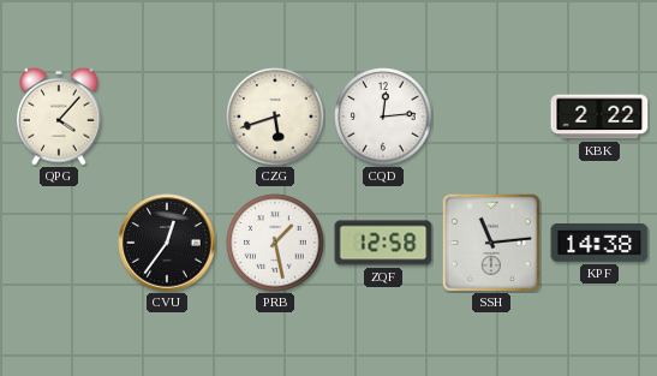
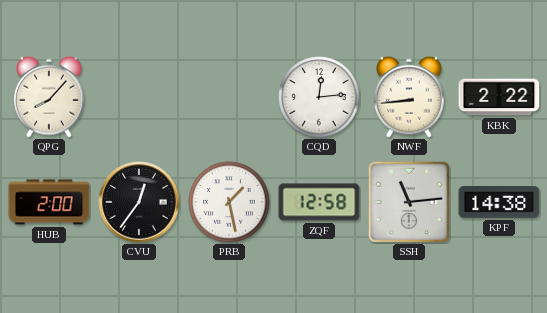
QPG: 4:07 -> 8:07
CZG: 5:42 -> none
NWF: none -> 8:44
HUB: none -> 2:00
